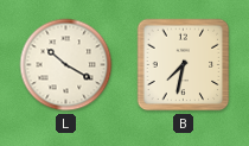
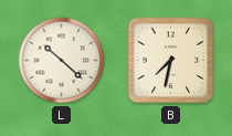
L: 10:20 -> 10:22
